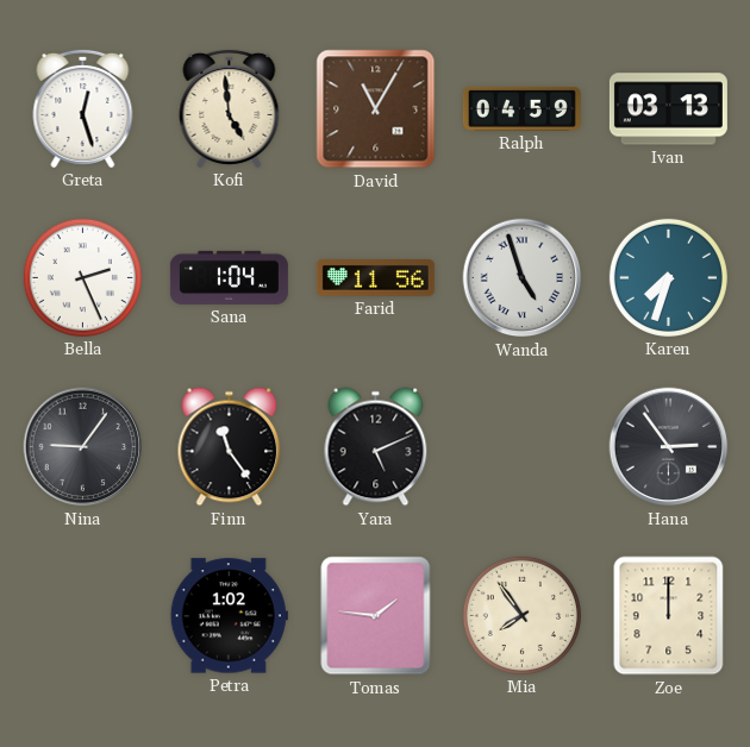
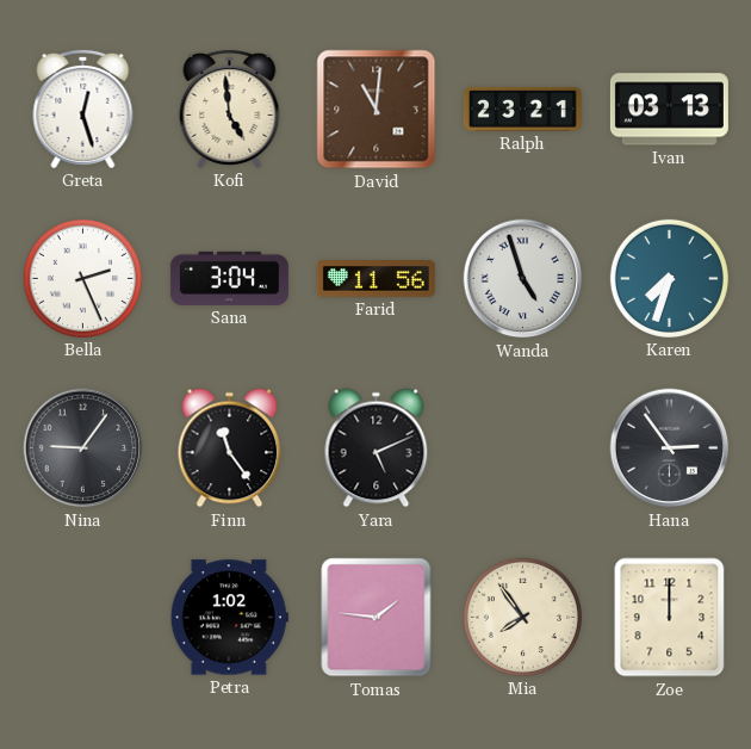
David: 11:05 -> 11:01
Ralph: 04:59 -> 23:21
Sana: 1:04 -> 3:04
